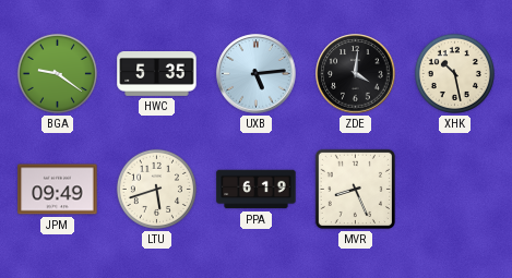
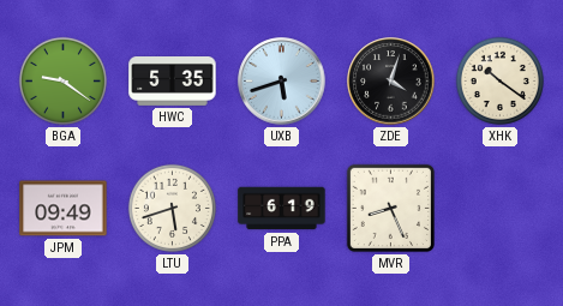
UXB: 5:14 -> 5:42
ZDE: 4:01 -> 4:03
XHK: 10:28 -> 10:21
